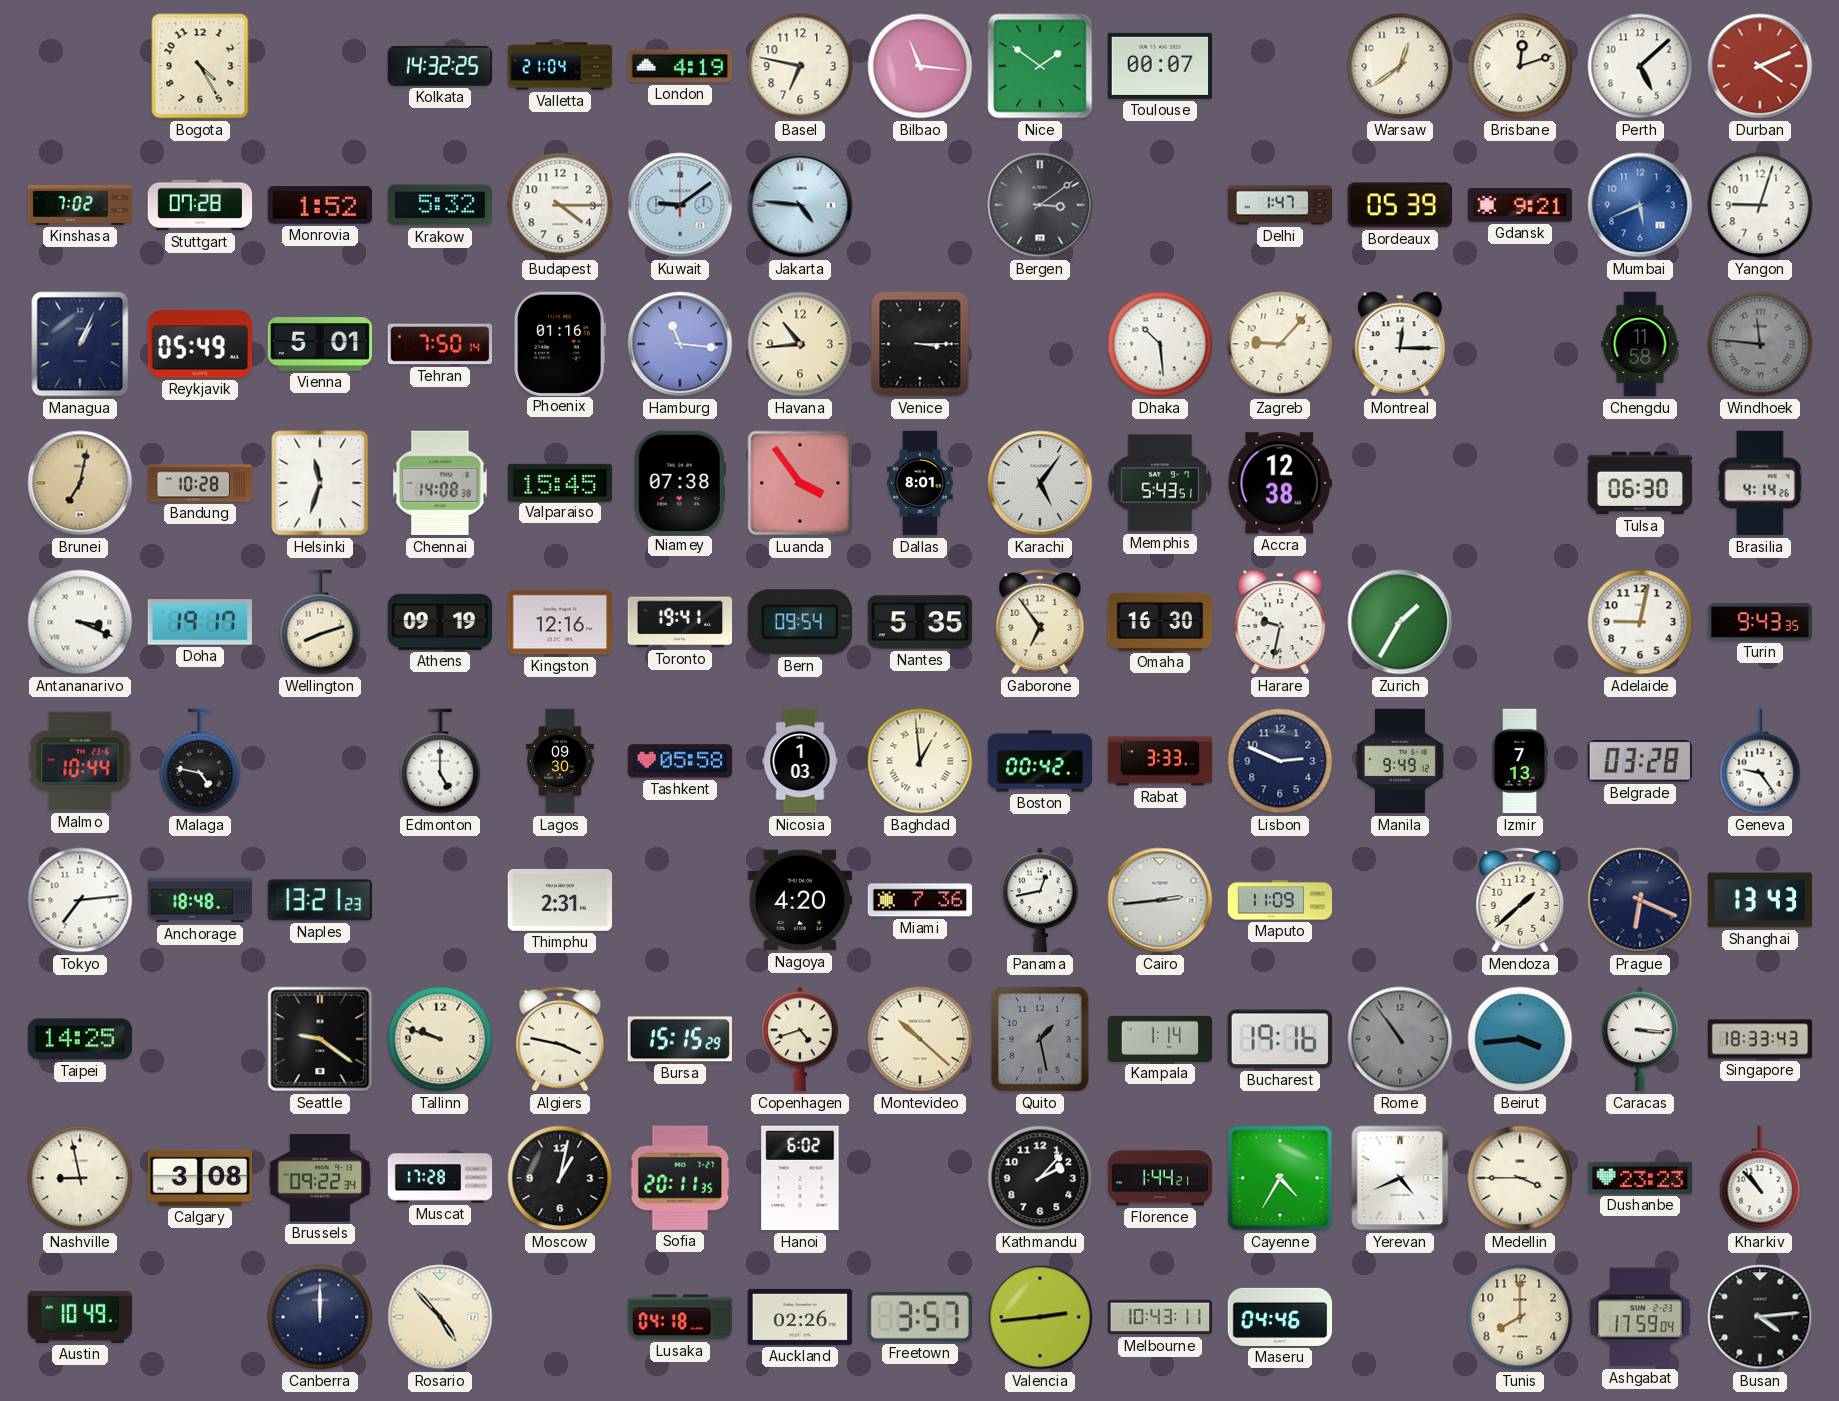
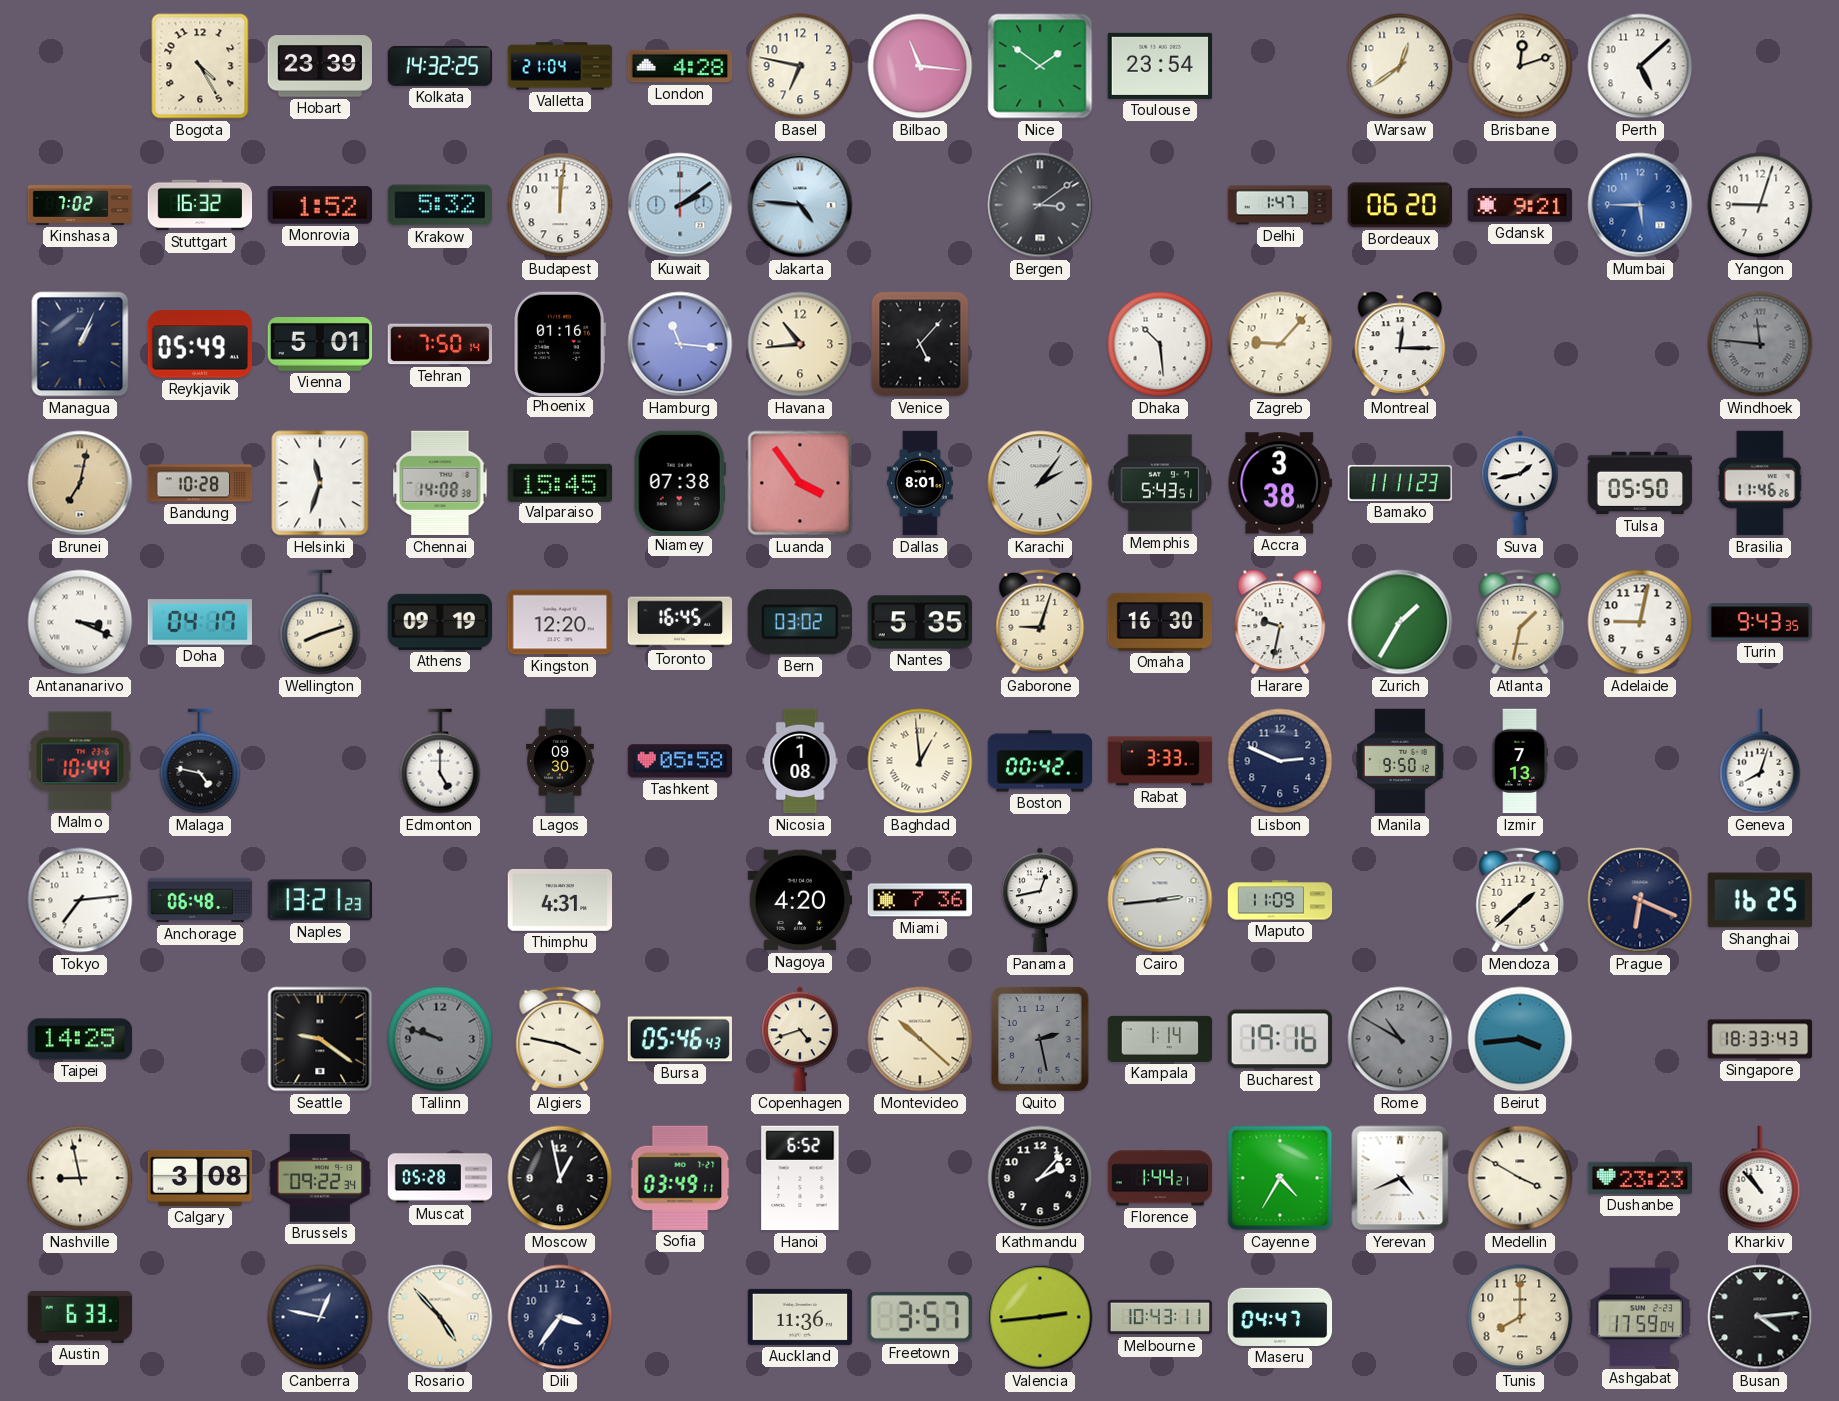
Hobart: none -> 23:39
London: 4:19 -> 4:28
Toulouse: 00:07 -> 23:54
Durban: 4:11 -> none
Stuttgart: 07:28 -> 16:32
Budapest: 4:15 -> 12:01
Kuwait: 9:09 -> 2:09
Bordeaux: 05:39 -> 06:20
Mumbai: 5:41 -> 5:45
Venice: 3:15 -> 5:07
Chengdu: 11:58 -> none
Karachi: 5:06 -> 2:06
Accra: 12:38 -> 3:38
Bamako: none -> 11:11
Suva: none -> 1:43
Tulsa: 06:30 -> 05:50
Brasilia: 4:14 -> 11:46
Doha: 19:17 -> 04:17
Kingston: 12:16 -> 12:20
Toronto: 19:41 -> 16:45
Bern: 09:54 -> 03:02
Gaborone: 6:54 -> 9:03
Atlanta: none -> 1:32
Nicosia: 1:03 -> 1:08
Manila: 9:49 -> 9:50
Belgrade: 03:28 -> none
Geneva: 9:24 -> 8:03
Anchorage: 18:48 -> 06:48
Thimphu: 2:31 -> 4:31
Shanghai: 13:43 -> 16:25
Tallinn dial: cream -> grey
Bursa: 15:15 -> 05:46
Quito: 1:28 -> 2:28
Rome: 10:54 -> 10:50
Caracas: 3:16 -> none
Muscat: 17:28 -> 05:28
Moscow: 1:02 -> 12:58
Sofia: 20:11 -> 03:49
Hanoi: 6:02 -> 6:52
Medellin: 3:45 -> 3:50
Austin: 10:49 -> 6:33
Canberra: 12:00 -> 12:47
Dili: none -> 3:36
Lusaka: 04:18 -> none
Auckland: 02:26 -> 11:36
Maseru: 04:46 -> 04:47
